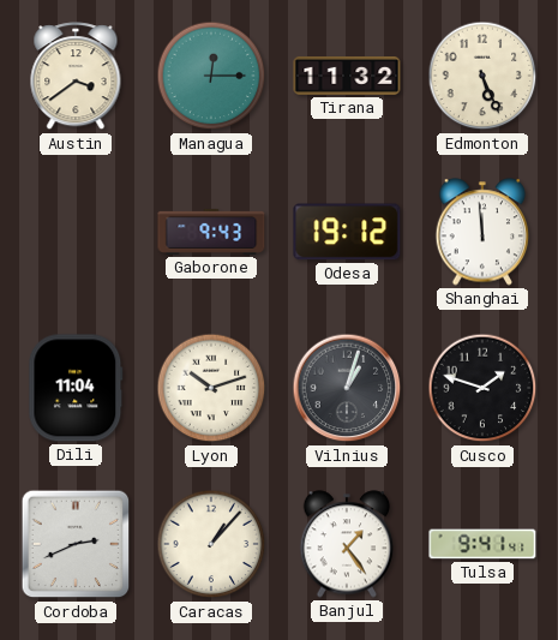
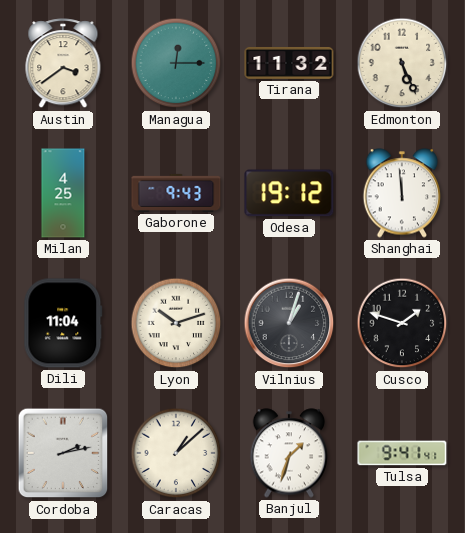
Milan: none -> 4:25
Cordoba: 2:41 -> 2:13
Caracas: 1:07 -> 1:08
Banjul: 1:24 -> 1:33
